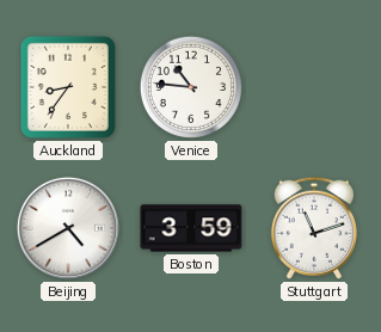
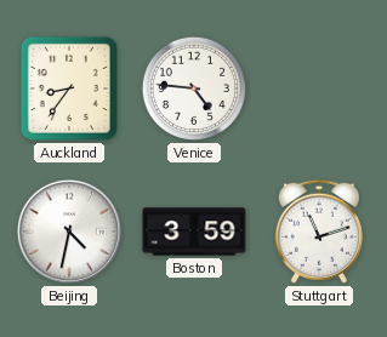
Venice: 10:46 -> 4:46
Beijing: 4:40 -> 4:32
